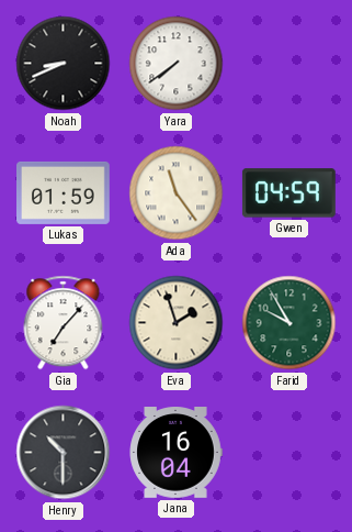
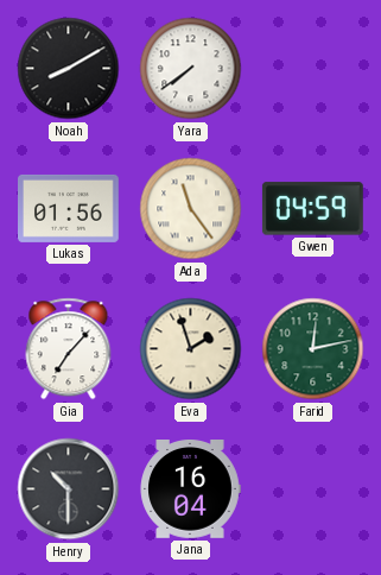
Noah: 8:41 -> 8:10
Lukas: 01:59 -> 01:56
Farid: 9:55 -> 12:13
